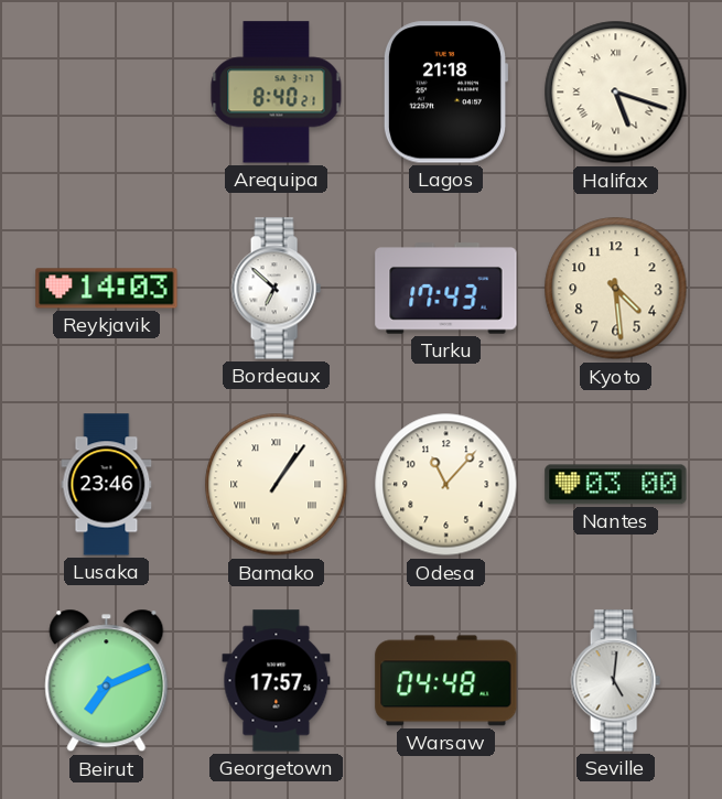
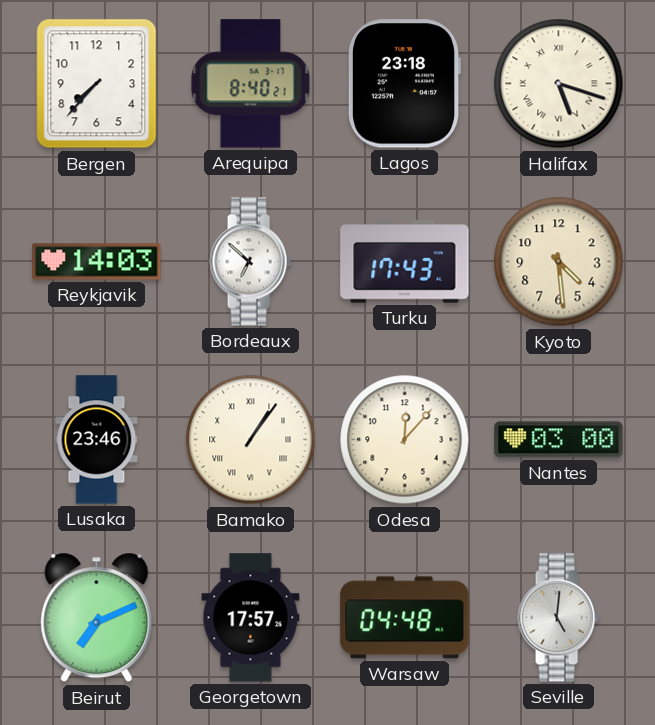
Bergen: none -> 7:37
Lagos: 21:18 -> 23:18
Odesa: 11:07 -> 12:07
